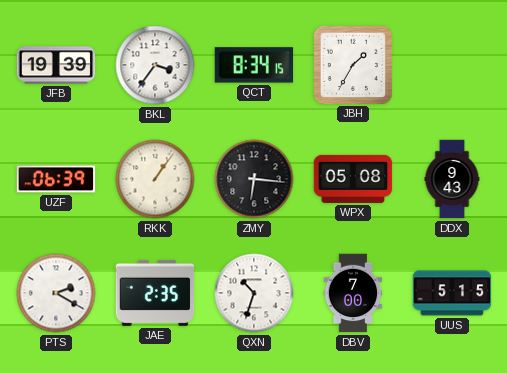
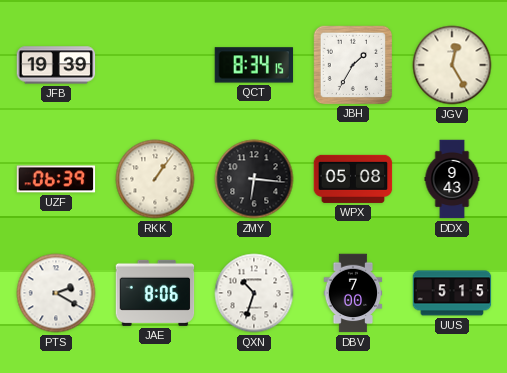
BKL: 3:36 -> none
JGV: none -> 12:25
JAE: 2:35 -> 8:06
